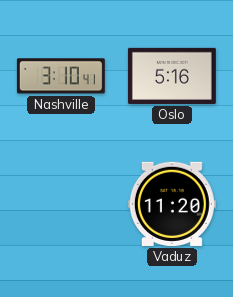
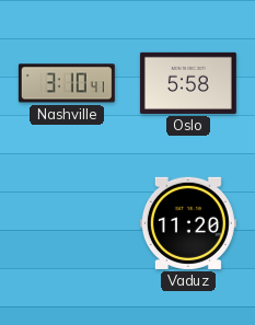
Oslo: 5:16 -> 5:58
